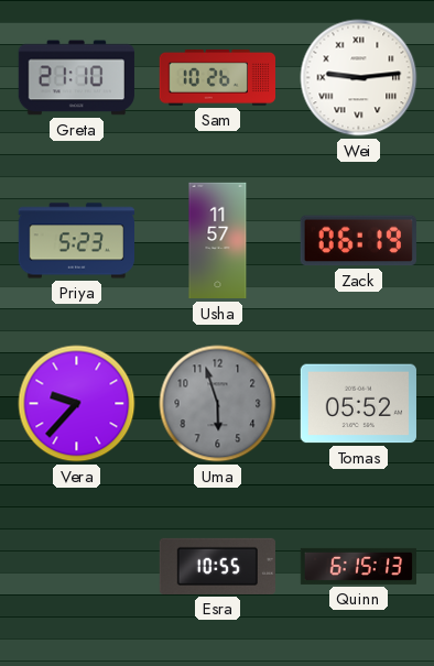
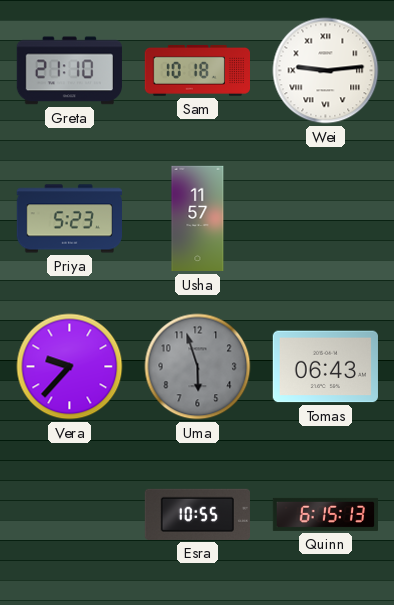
Sam: 10:26 -> 10:18
Zack: 06:19 -> none
Tomas: 05:52 -> 06:43
